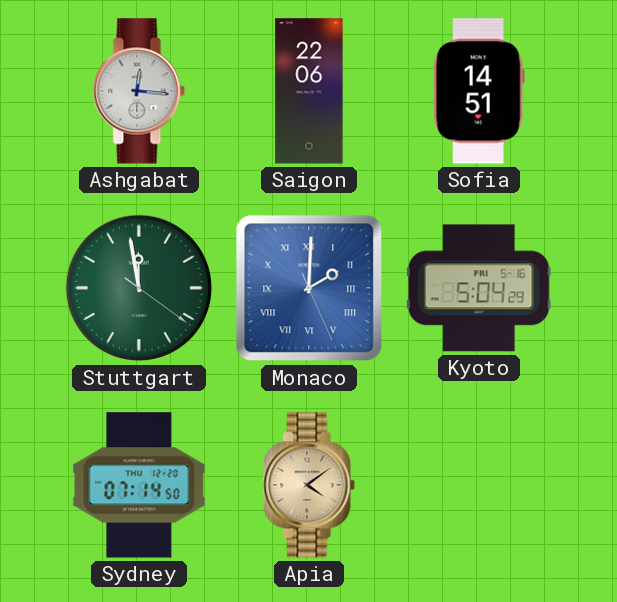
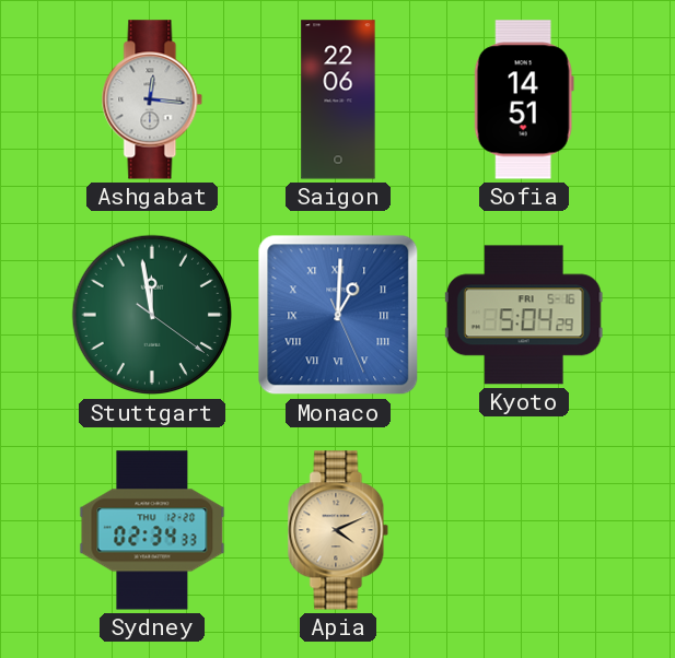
Monaco: 2:00 -> 1:00
Sydney: 07:14 -> 02:34
Apia: 4:09 -> 4:11
